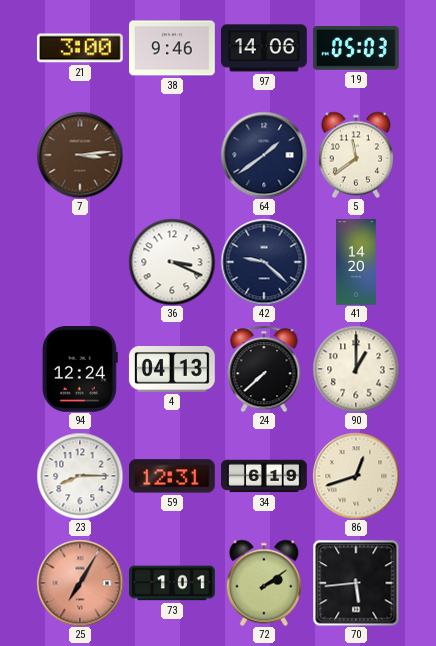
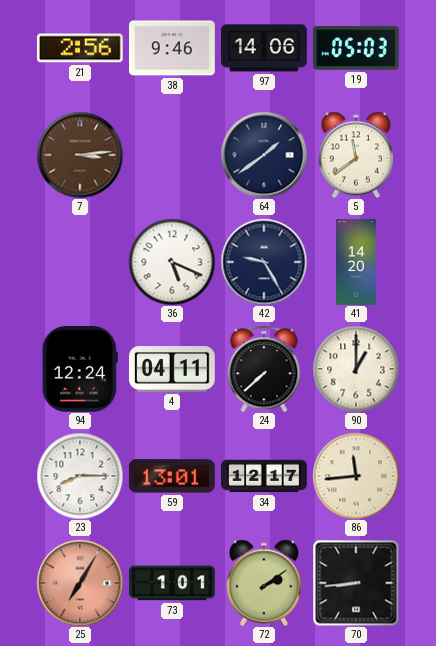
21: 3:00 -> 2:56
36: 3:19 -> 5:19
42: 9:22 -> 9:25
4: 04:13 -> 04:11
59: 12:31 -> 13:01
34: 6:19 -> 12:17
86: 12:42 -> 11:44
70: 5:44 -> 8:44
